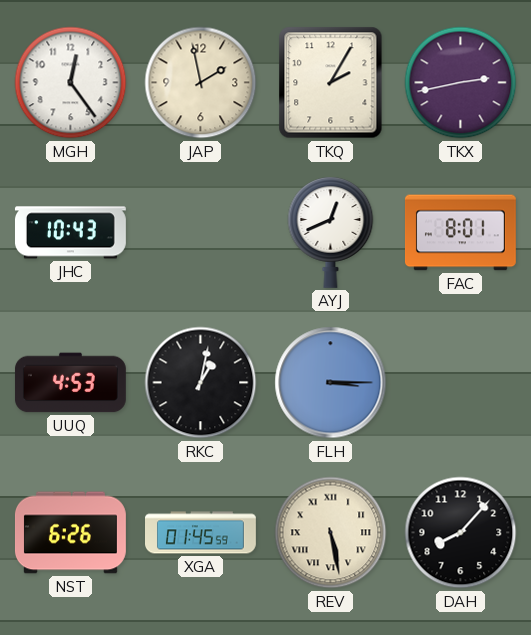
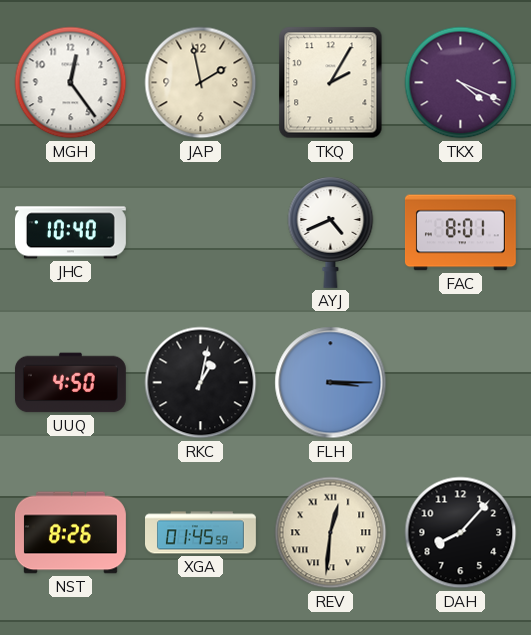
TKX: 2:43 -> 4:19
JHC: 10:43 -> 10:40
AYJ: 12:41 -> 4:41
UUQ: 4:53 -> 4:50
NST: 6:26 -> 8:26
REV: 5:28 -> 12:31
